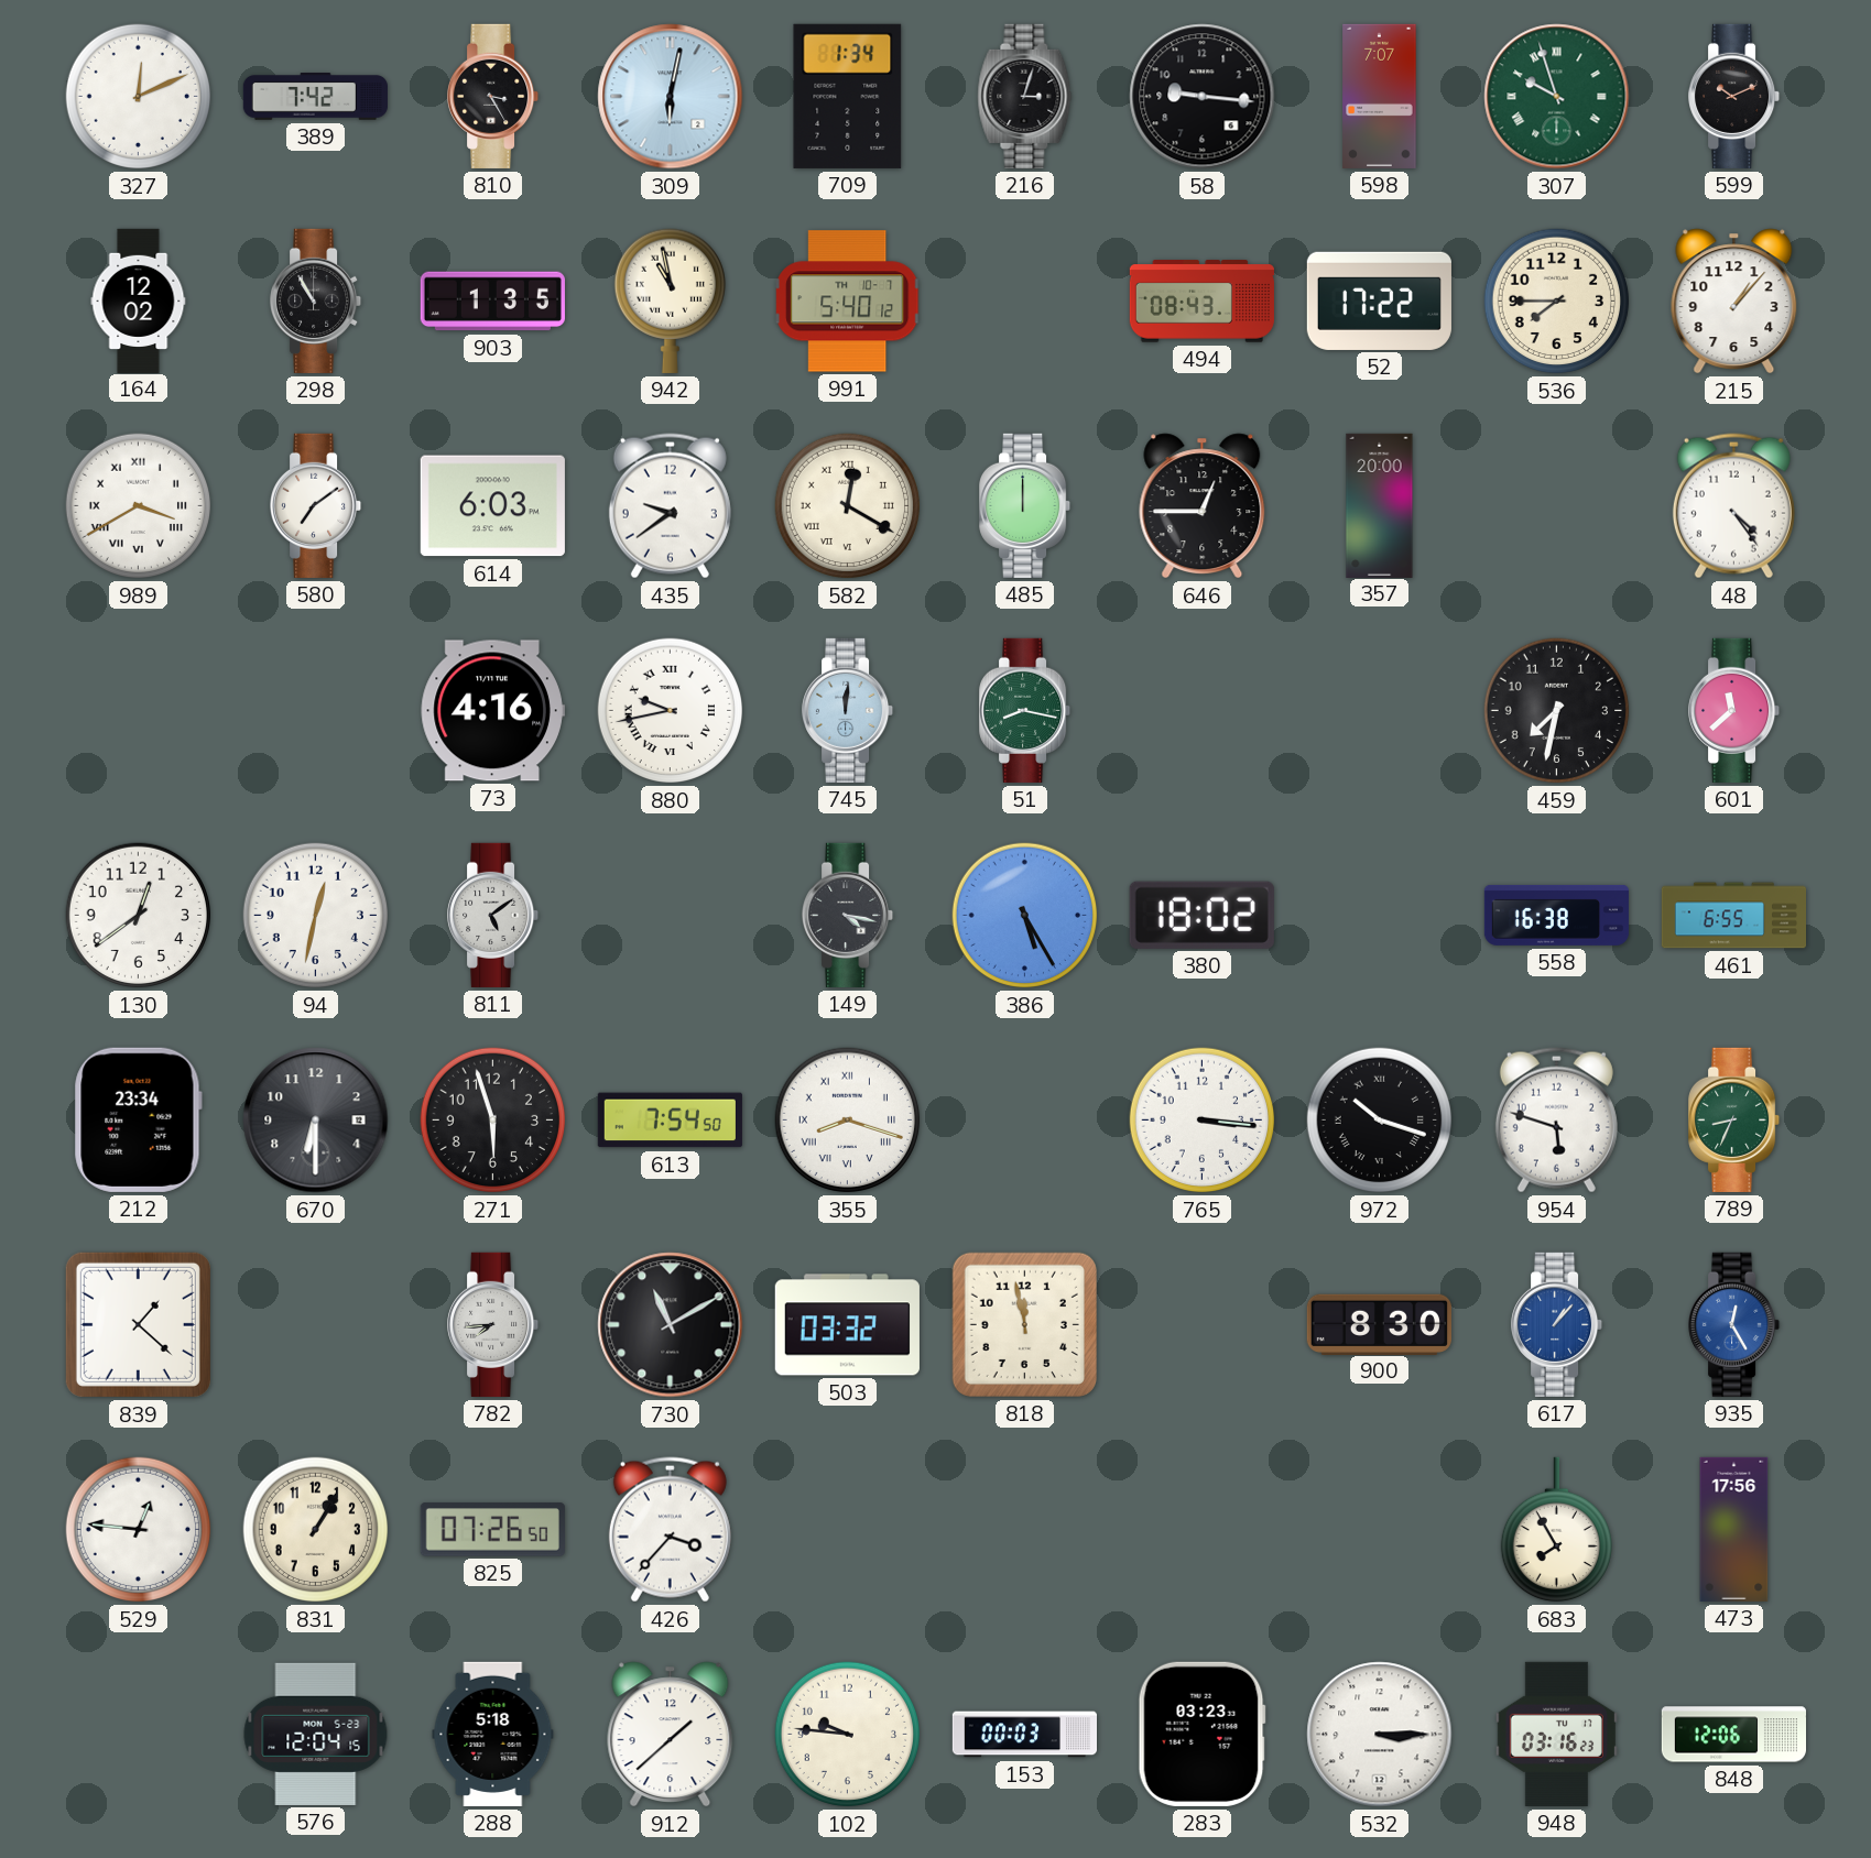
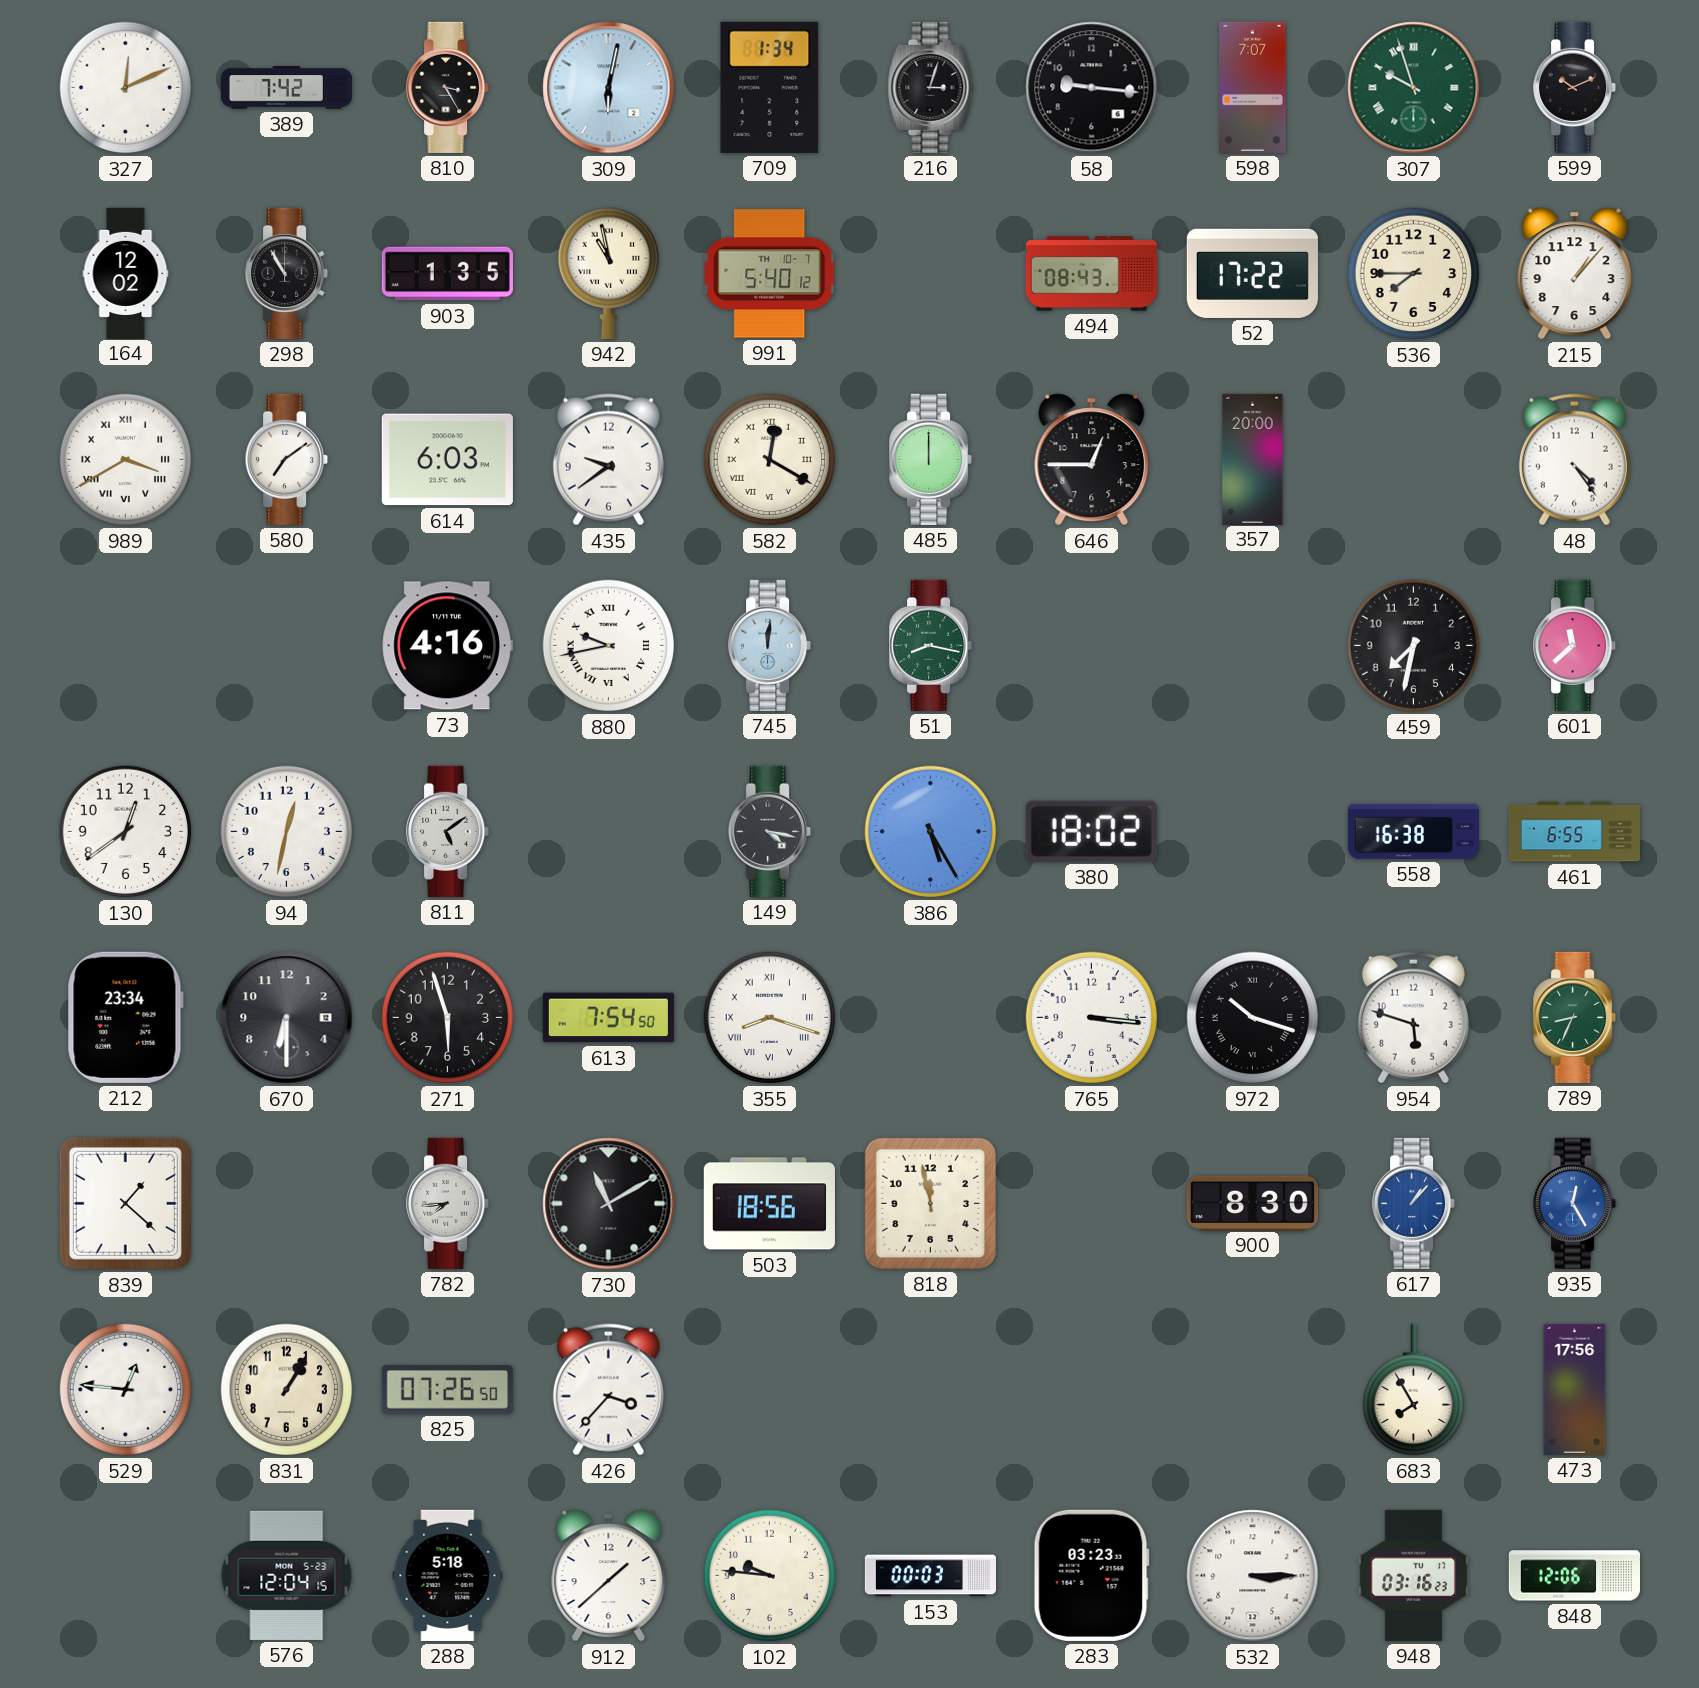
503: 03:32 -> 18:56
